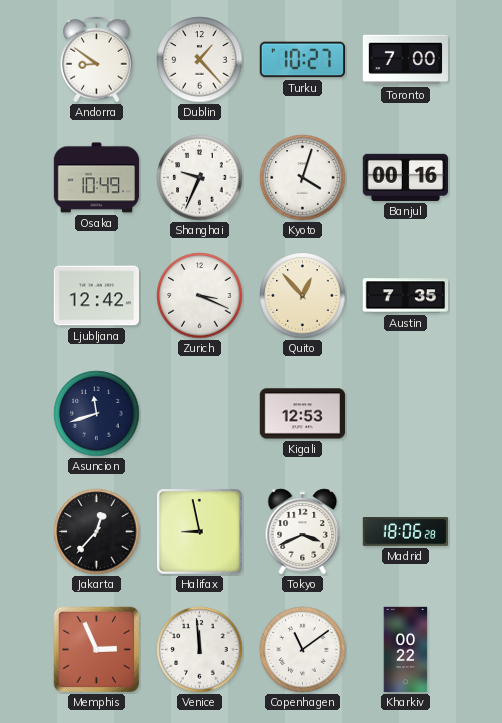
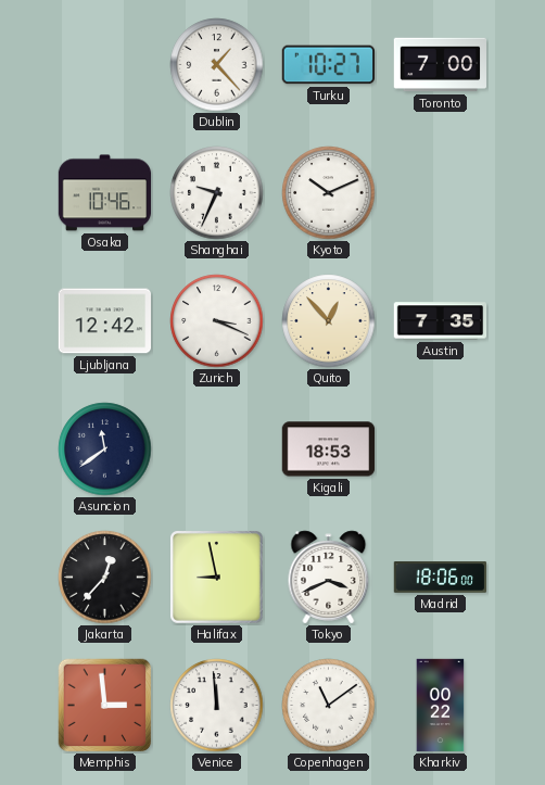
Andorra: 8:51 -> none
Osaka: 10:49 -> 10:46
Kyoto: 4:03 -> 10:11
Banjul: 00:16 -> none
Asuncion: 11:42 -> 11:39
Kigali: 12:53 -> 18:53
Madrid: 18:06:28 -> 18:06:00
Memphis: 2:56 -> 2:59
